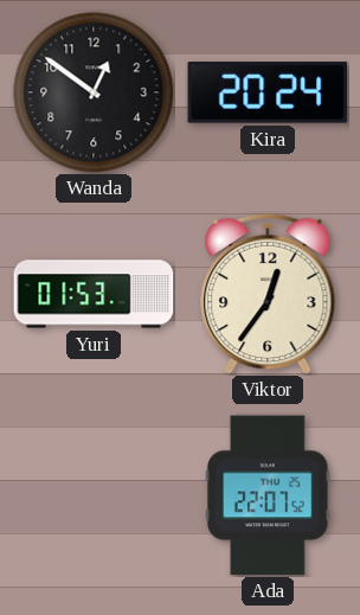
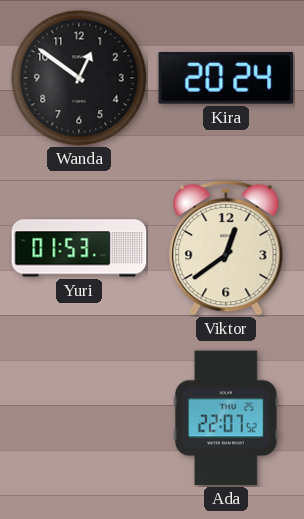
Viktor: 12:36 -> 12:39
